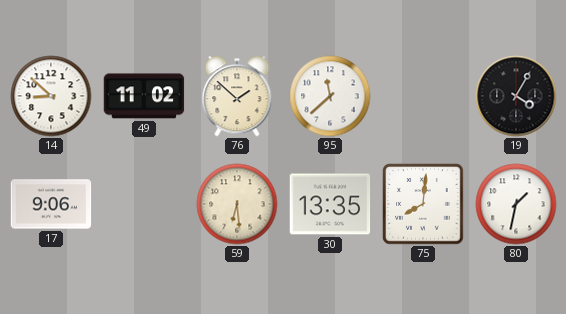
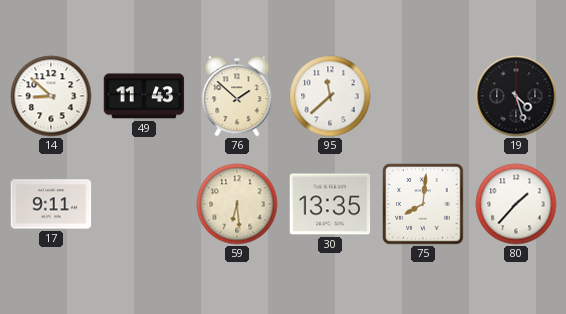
49: 11:02 -> 11:43
19: 4:05 -> 4:27
17: 9:06 -> 9:11
80: 1:32 -> 1:37
